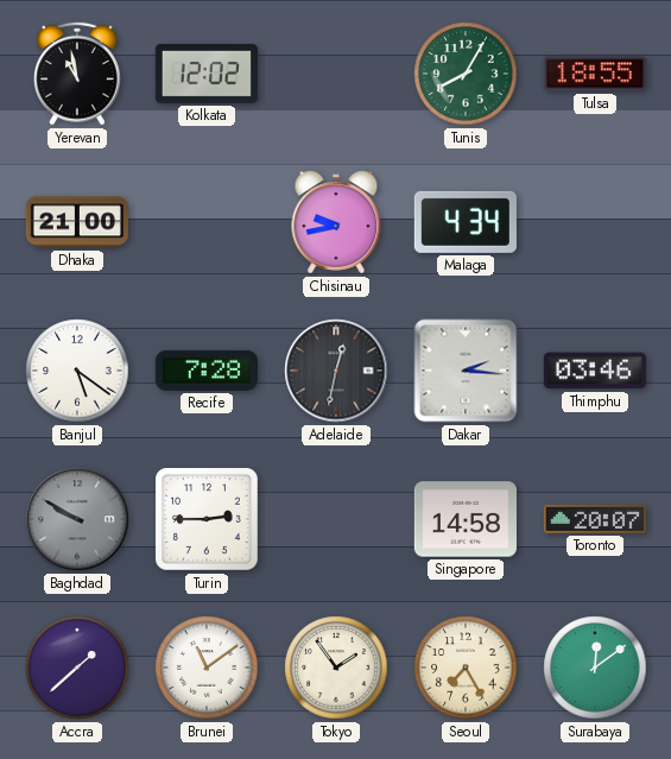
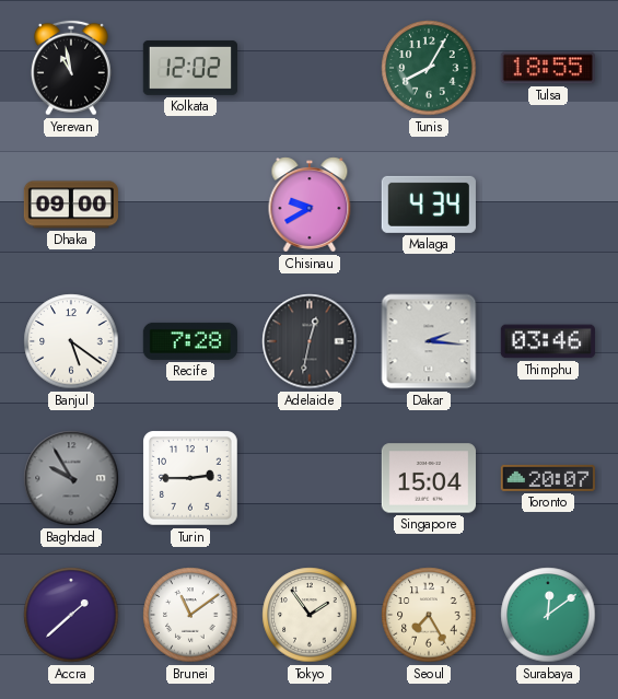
Dhaka: 21:00 -> 09:00
Chisinau: 9:43 -> 9:40
Baghdad: 9:50 -> 9:55
Singapore: 14:58 -> 15:04
